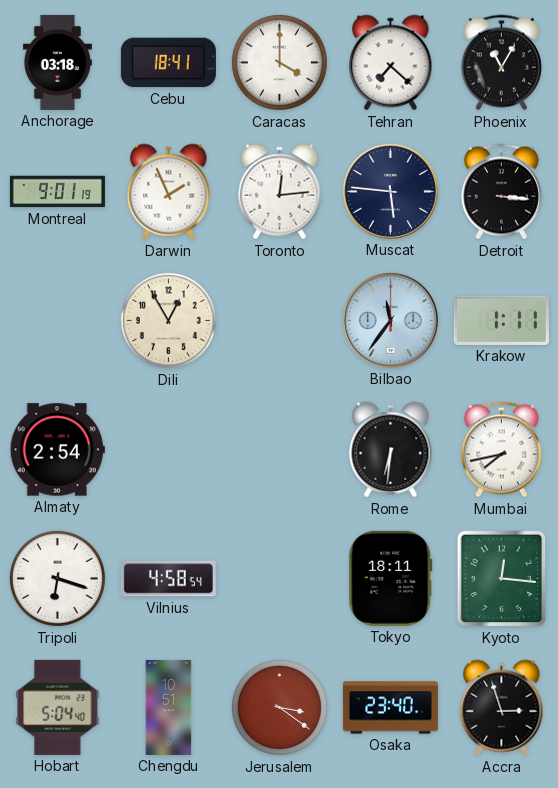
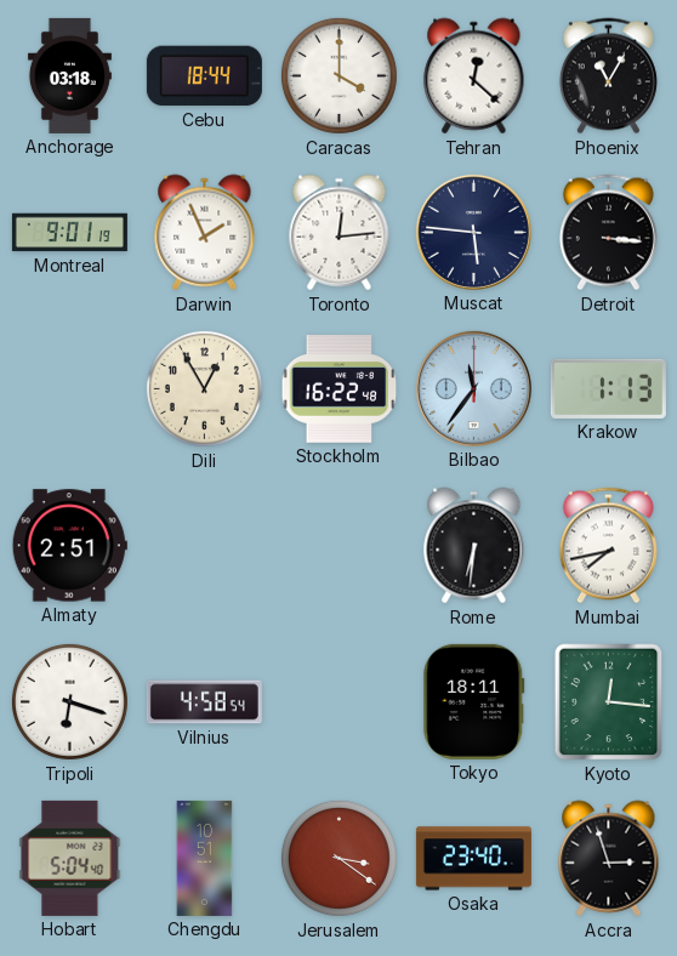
Cebu: 18:41 -> 18:44
Tehran: 7:22 -> 12:22
Stockholm: none -> 16:22
Krakow: 1:11 -> 1:13
Almaty: 2:54 -> 2:51
